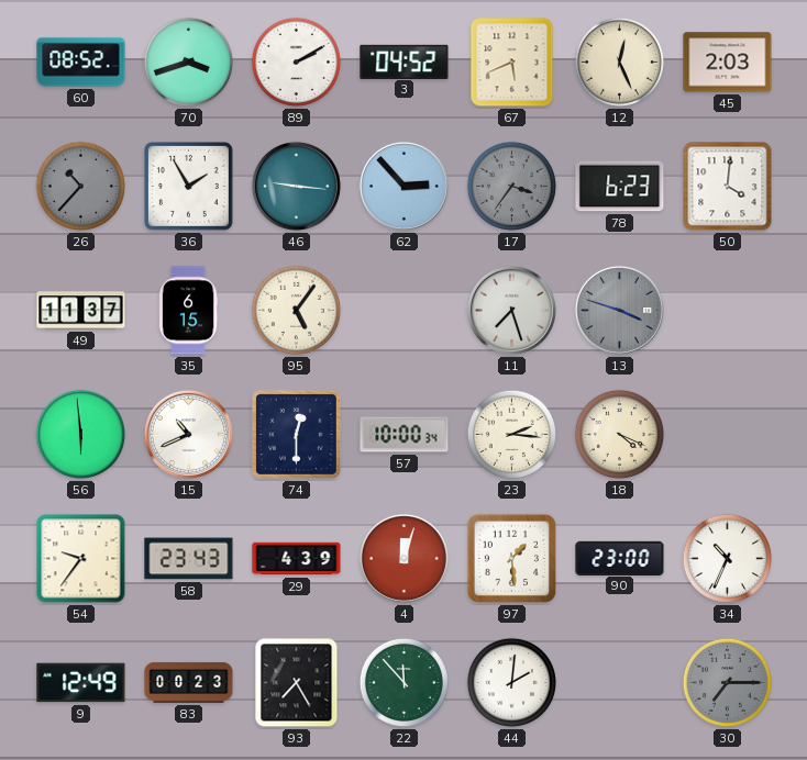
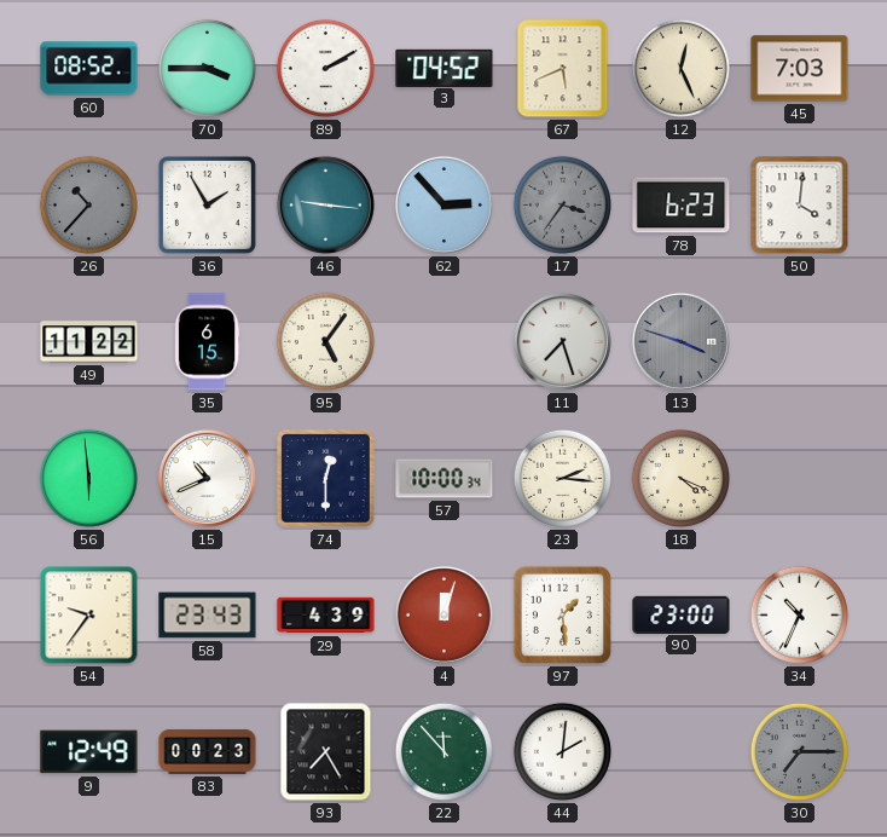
70: 3:42 -> 3:45
45: 2:03 -> 7:03
49: 11:37 -> 11:22
